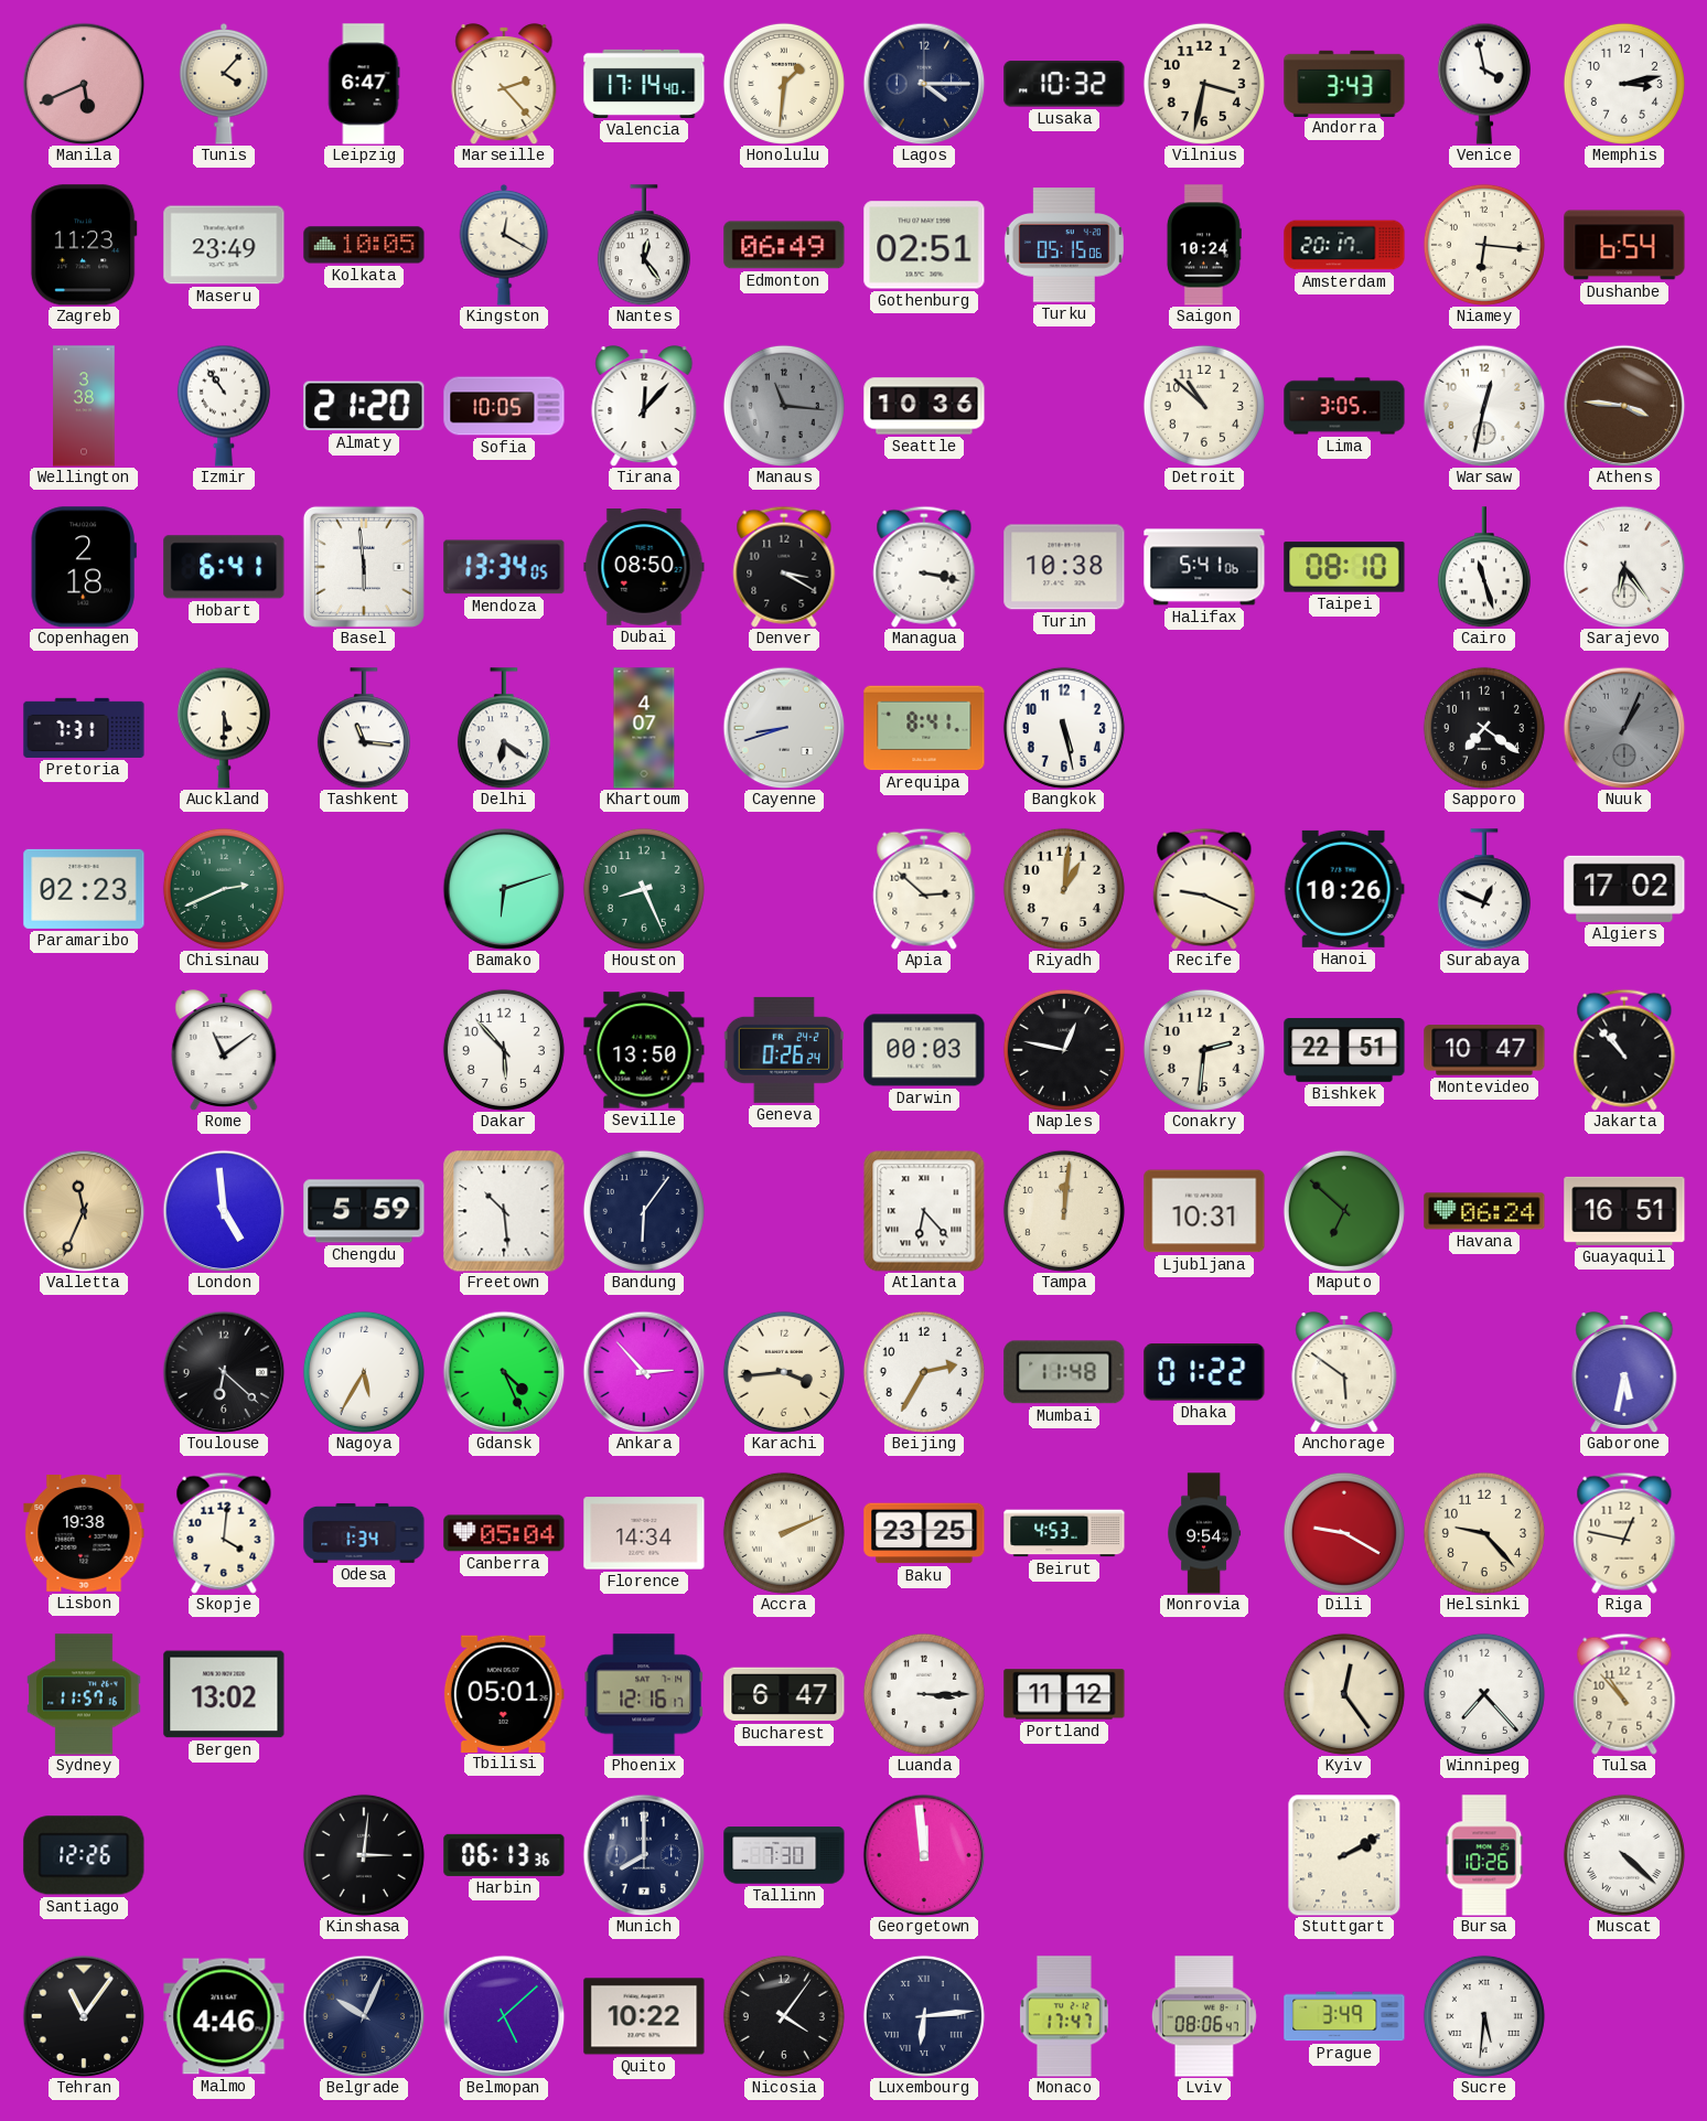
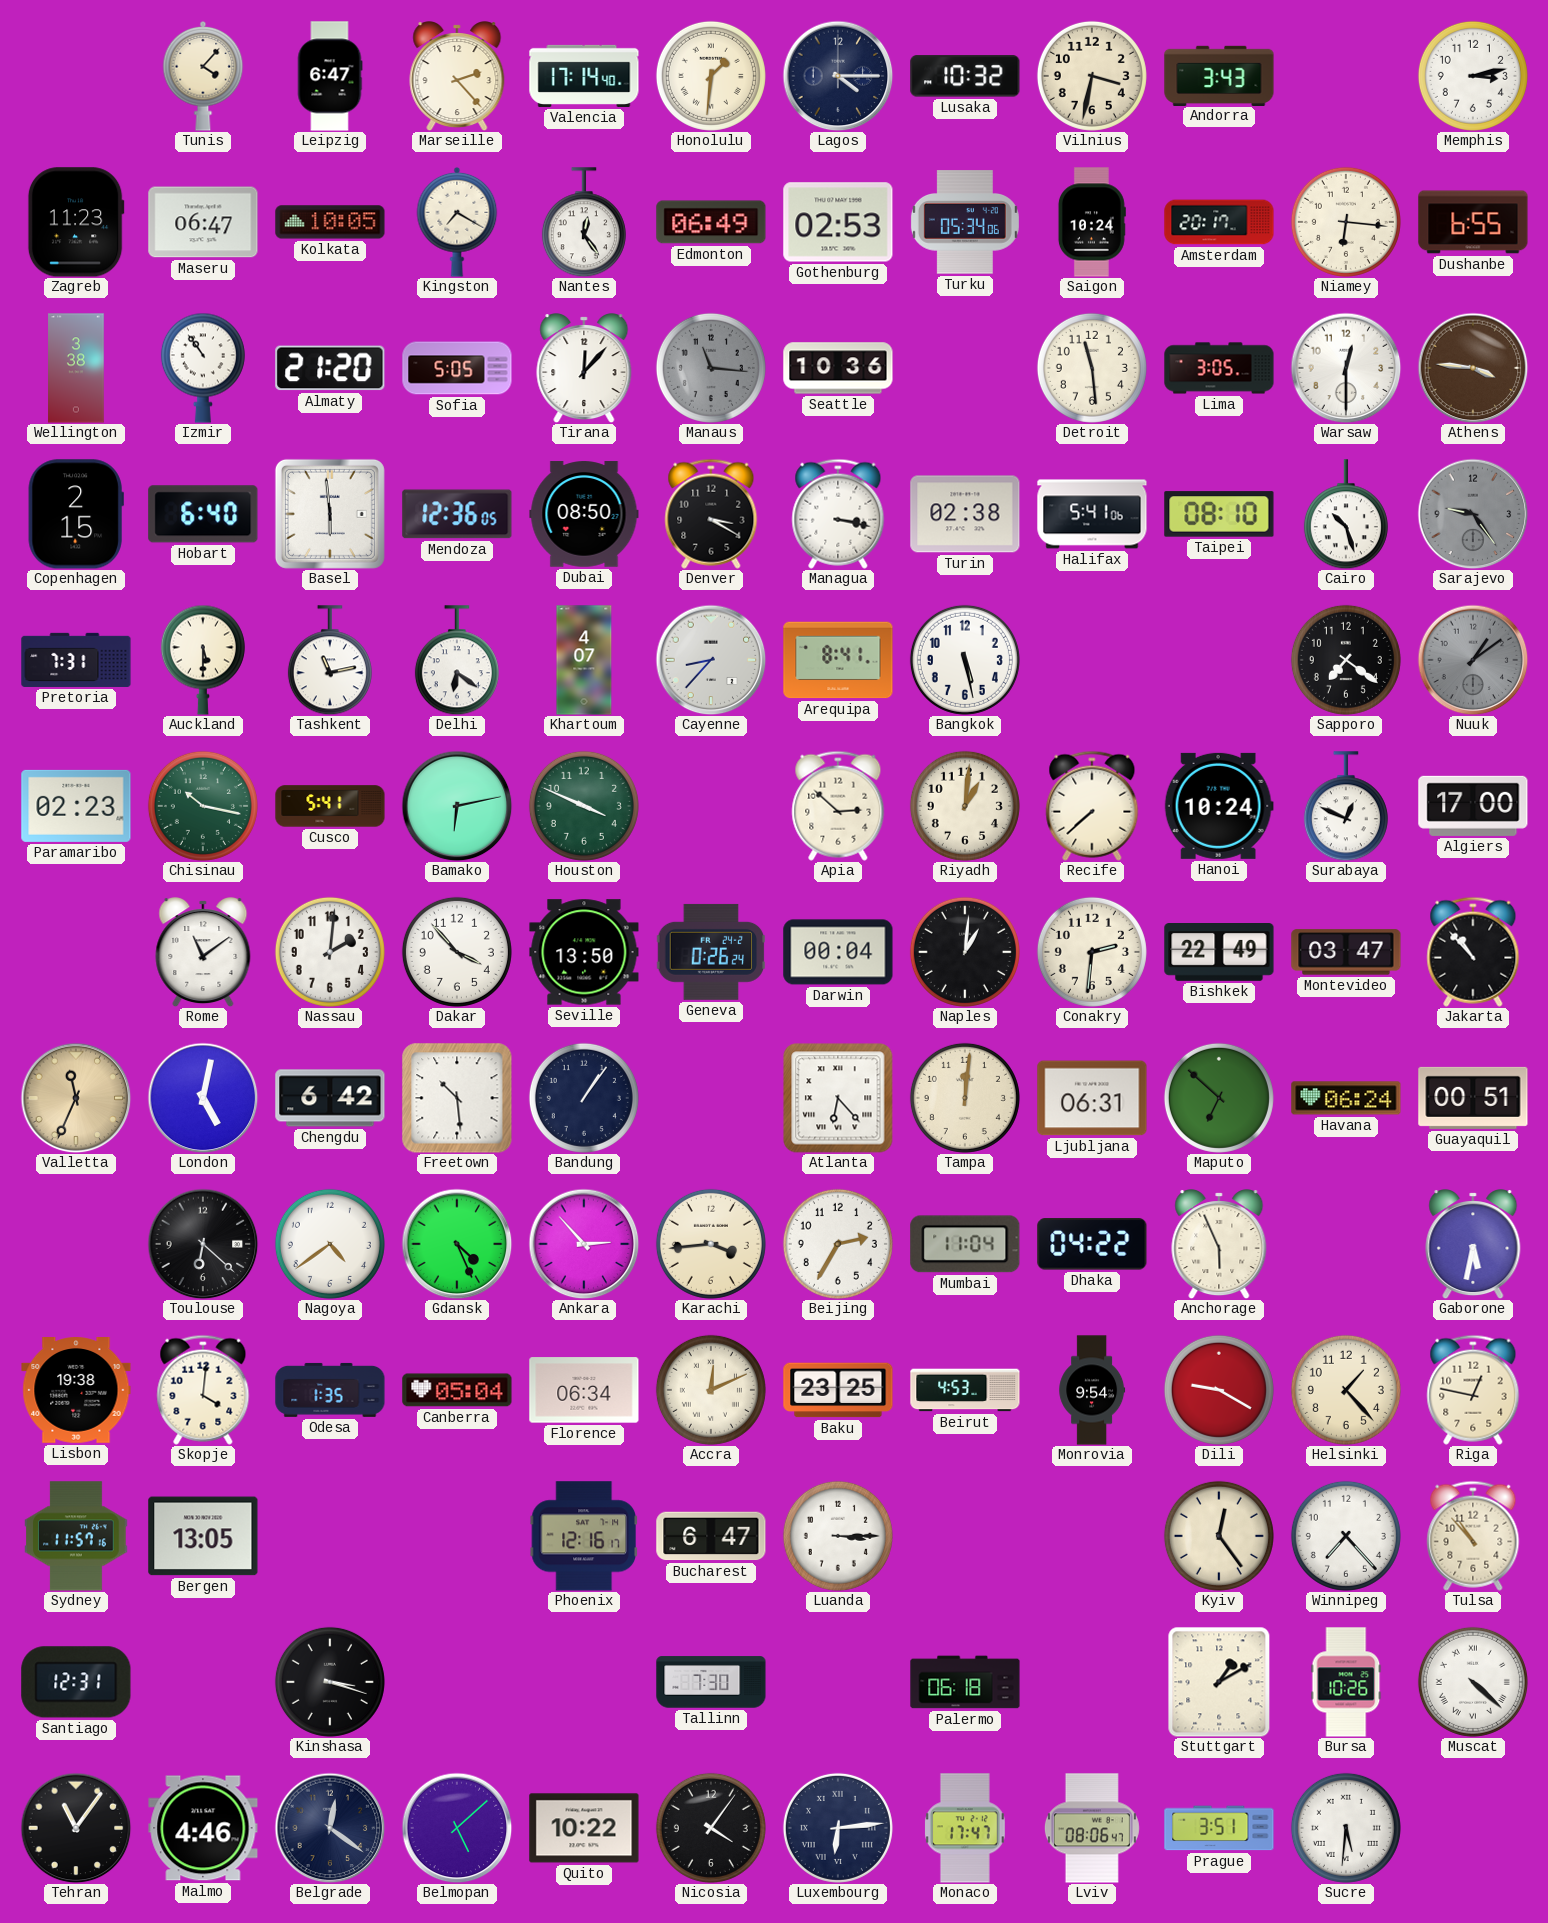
Manila: 5:41 -> none
Venice: 3:58 -> none
Maseru: 23:49 -> 06:47
Kingston: 12:20 -> 7:20
Gothenburg: 02:51 -> 02:53
Turku: 05:15 -> 05:34
Dushanbe: 6:54 -> 6:55
Sofia: 10:05 -> 5:05
Detroit: 10:52 -> 11:29
Warsaw: 12:32 -> 12:30
Copenhagen: 2:18 -> 2:15
Hobart: 6:41 -> 6:40
Mendoza: 13:34 -> 12:36
Turin: 10:38 -> 02:38
Cairo: 11:27 -> 10:27
Sarajevo: 6:24 -> 9:24
Sarajevo dial: white -> grey
Tashkent: 11:16 -> 11:13
Cayenne: 8:42 -> 8:37
Nuuk: 1:04 -> 1:09
Chisinau: 2:41 -> 10:17
Cusco: none -> 5:41
Bamako: 6:12 -> 6:13
Houston: 8:26 -> 3:49
Recife: 9:19 -> 7:38
Hanoi: 10:26 -> 10:24
Algiers: 17:02 -> 17:00
Nassau: none -> 2:01
Dakar: 5:53 -> 3:53
Darwin: 00:03 -> 00:04
Naples: 12:47 -> 1:01
Bishkek: 22:51 -> 22:49
Montevideo: 10:47 -> 03:47
London: 4:59 -> 5:02
Chengdu: 5:59 -> 6:42
Bandung: 6:06 -> 1:06
Ljubljana: 10:31 -> 06:31
Guayaquil: 16:51 -> 00:51
Nagoya: 5:35 -> 4:39
Mumbai: 11:48 -> 11:04
Dhaka: 01:22 -> 04:22
Anchorage: 5:51 -> 5:56
Odesa: 1:34 -> 1:35
Florence: 14:34 -> 06:34
Accra: 2:11 -> 12:11
Helsinki: 9:23 -> 1:23
Bergen: 13:02 -> 13:05
Tbilisi: 05:01 -> none
Portland: 11:12 -> none
Santiago: 12:26 -> 12:31
Kinshasa: 3:01 -> 3:18
Harbin: 06:13 -> none
Munich: 8:00 -> none
Georgetown: 11:59 -> none
Palermo: none -> 06:18
Stuttgart: 2:10 -> 1:10
Belgrade: 10:04 -> 12:21
Prague: 3:49 -> 3:51
